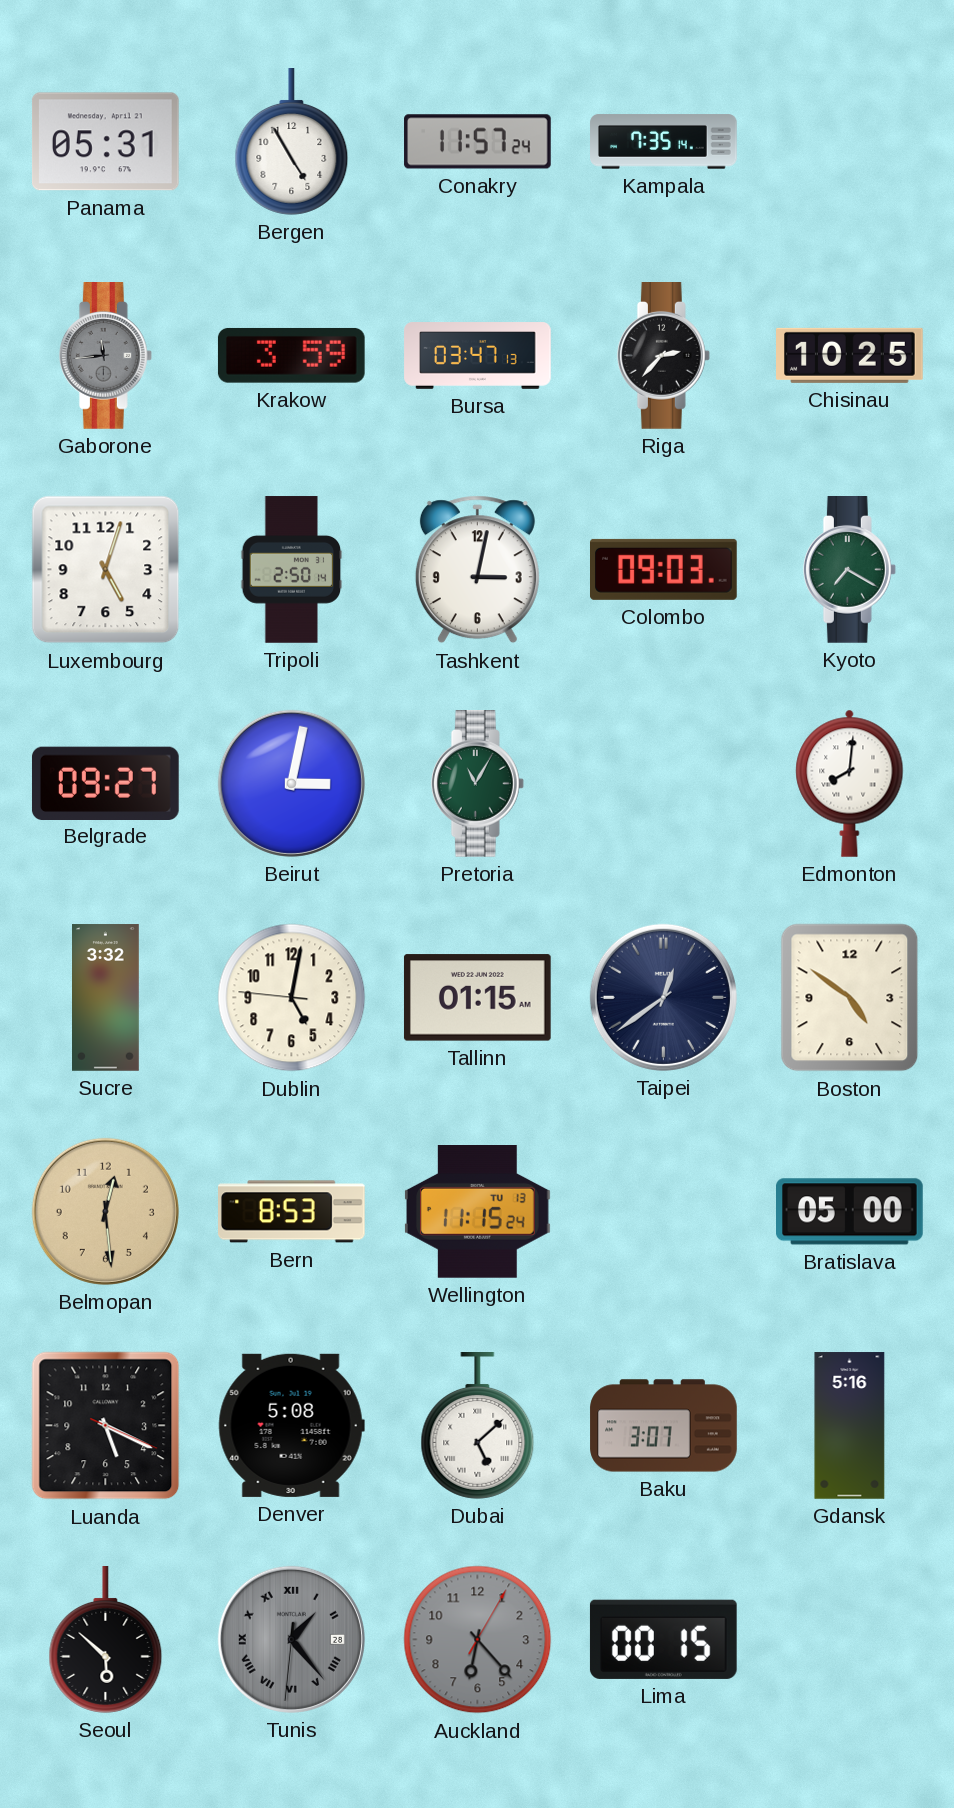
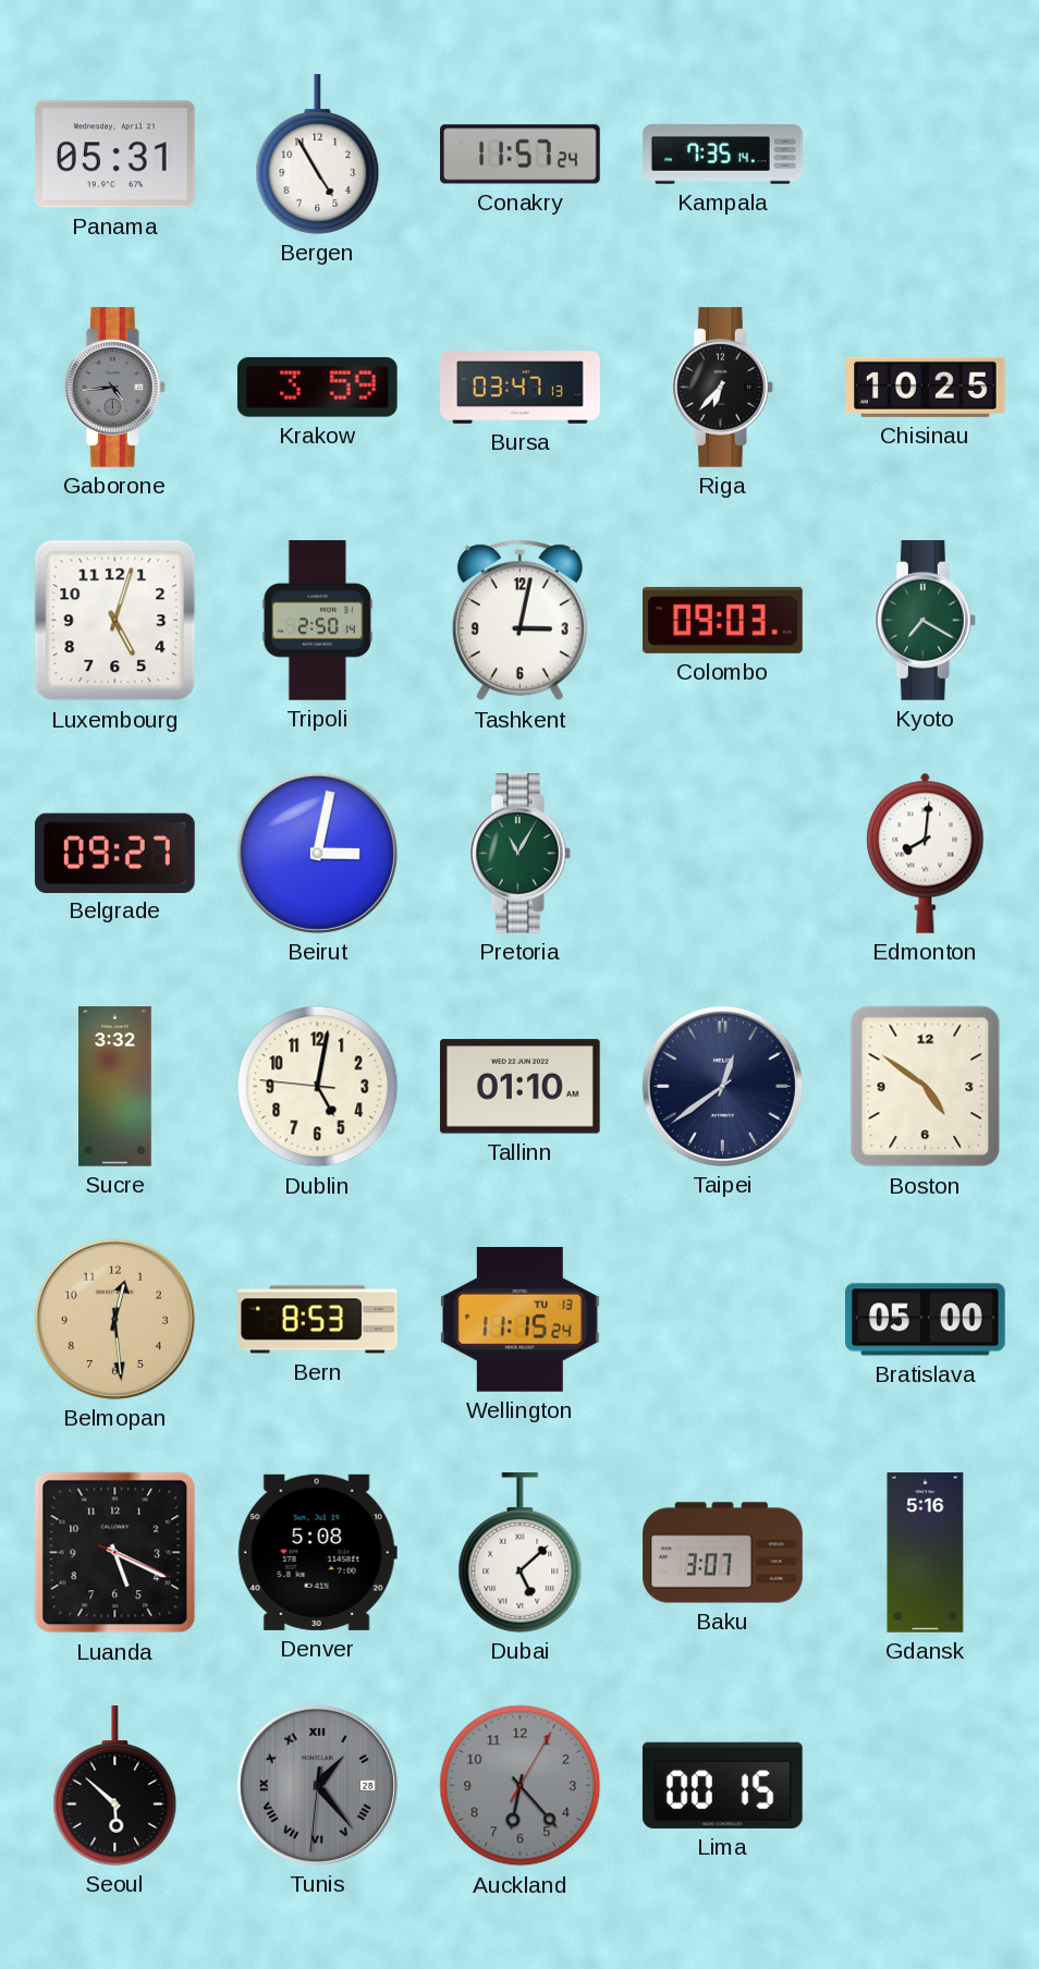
Gaborone: 11:44 -> 4:44
Riga: 2:37 -> 6:37
Tallinn: 01:15 -> 01:10
